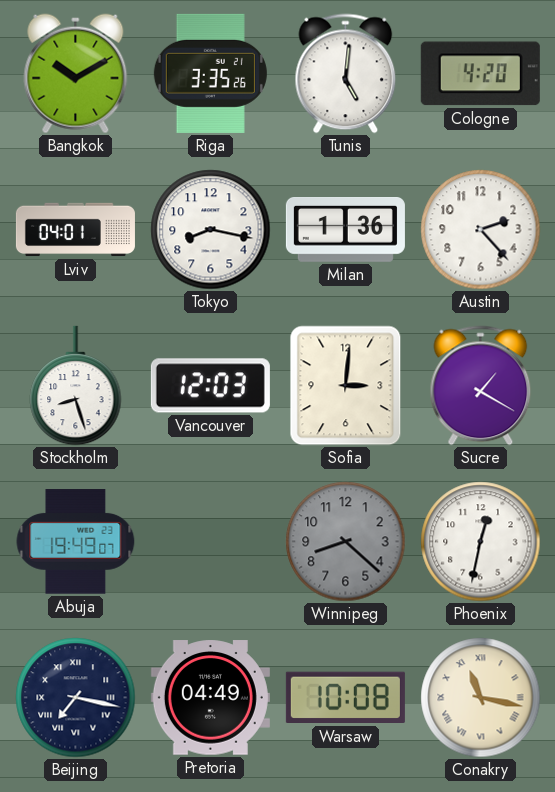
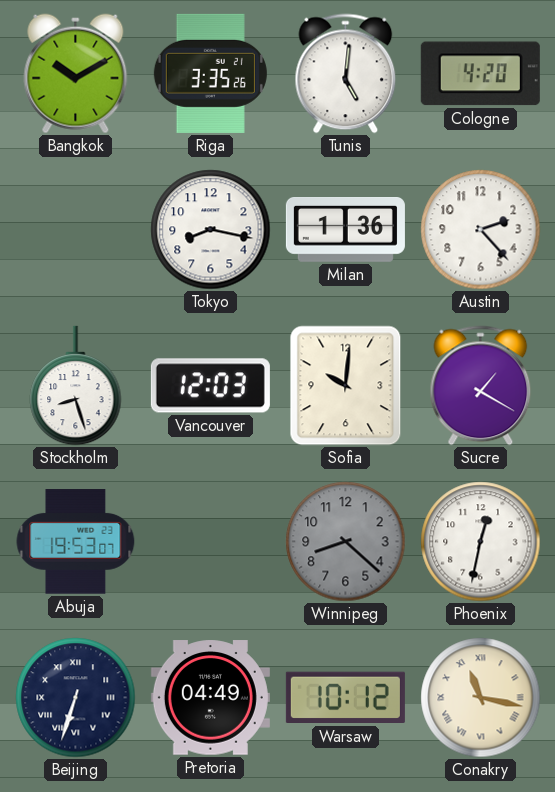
Lviv: 04:01 -> none
Sofia: 3:01 -> 10:01
Abuja: 19:49 -> 19:53
Beijing: 7:17 -> 6:33
Warsaw: 10:08 -> 10:12
